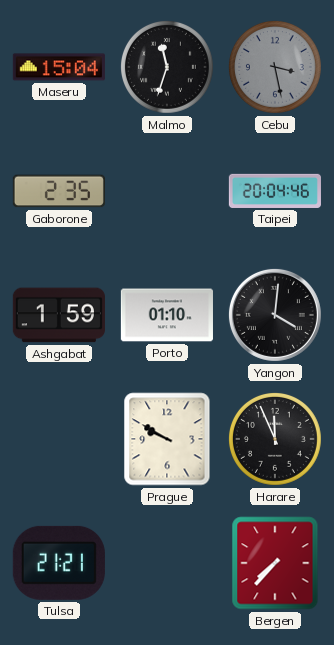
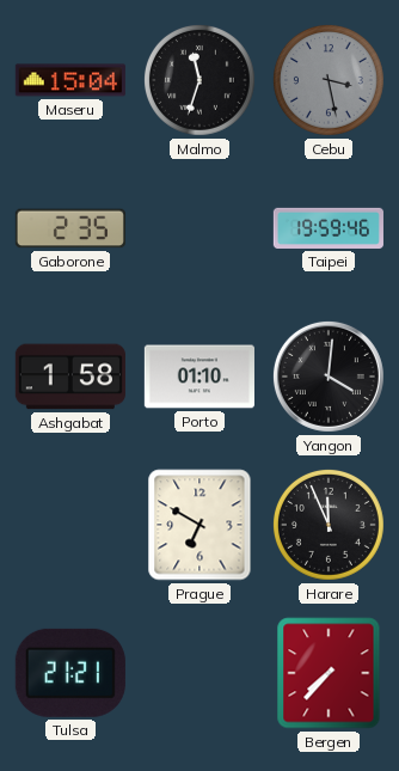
Taipei: 20:04 -> 19:59
Ashgabat: 1:59 -> 1:58
Prague: 9:50 -> 6:50
